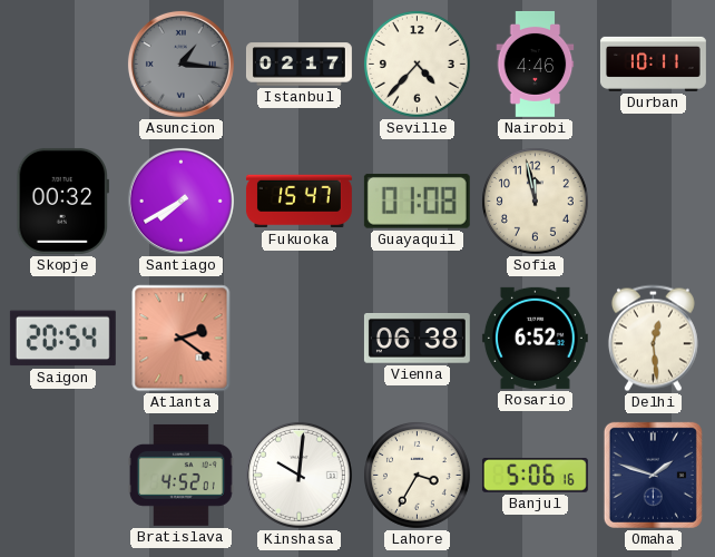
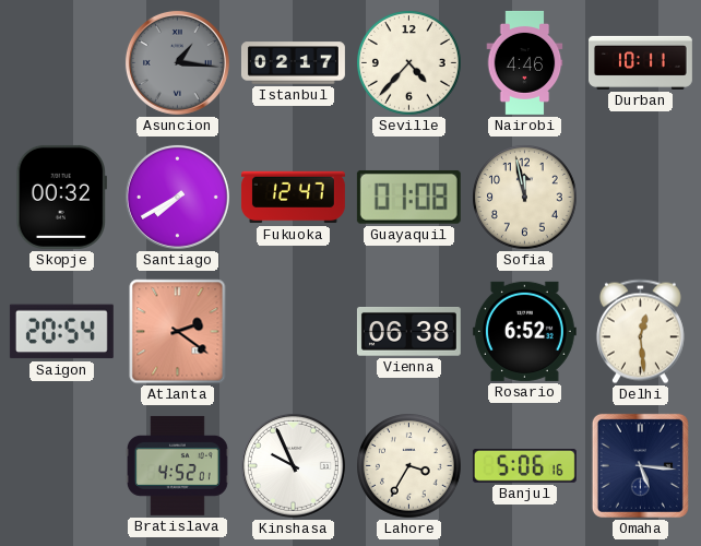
Fukuoka: 15:47 -> 12:47
Kinshasa: 10:01 -> 9:56
Omaha: 1:48 -> 5:16
